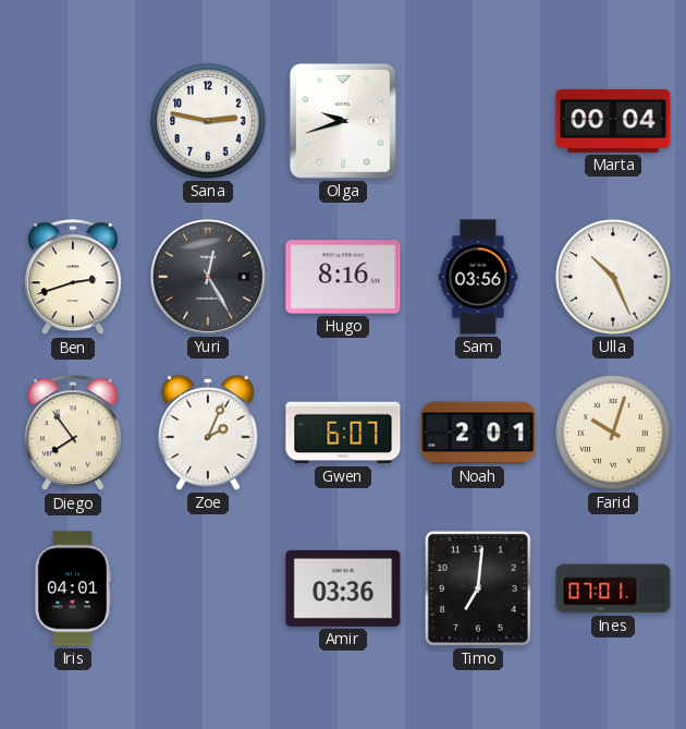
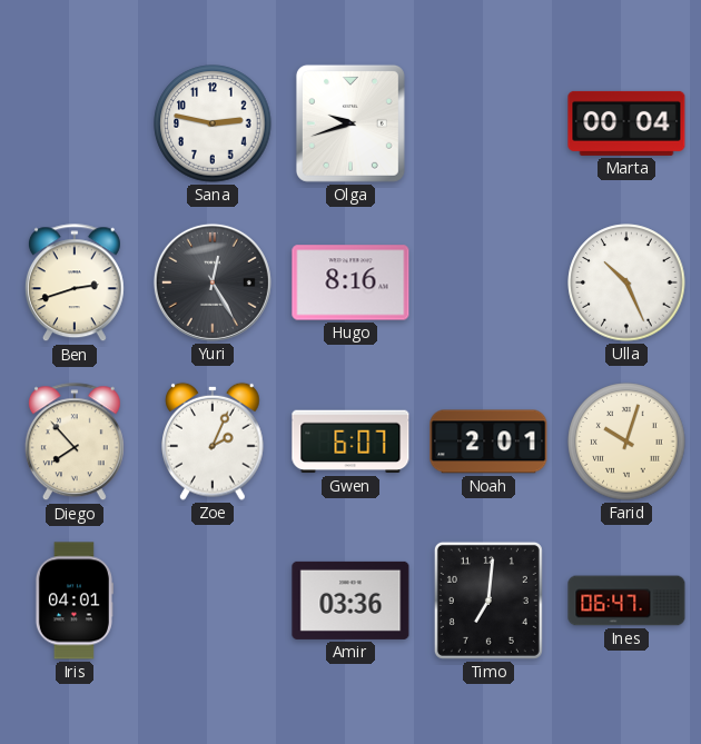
Sam: 03:56 -> none
Diego: 7:54 -> 7:53
Ines: 07:01 -> 06:47
